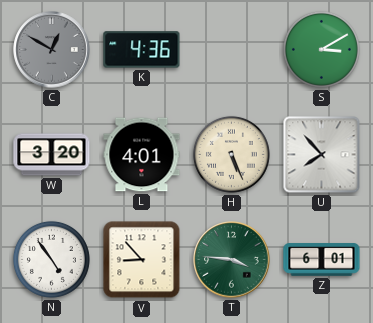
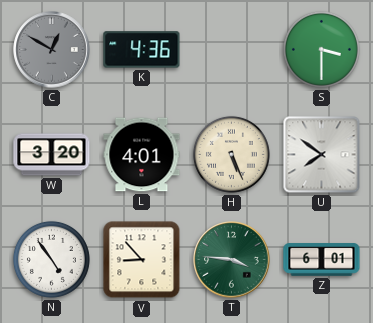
S: 3:10 -> 3:30
U: 7:53 -> 7:51
